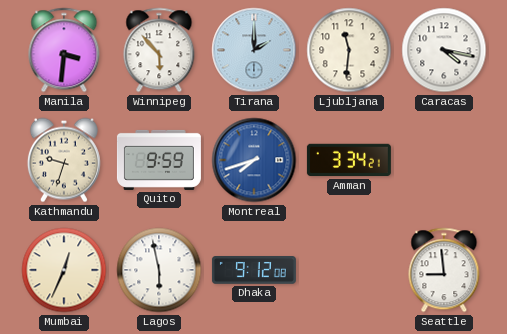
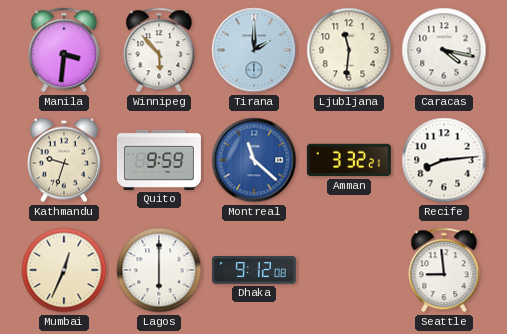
Montreal: 7:42 -> 11:22
Amman: 3:34 -> 3:32
Recife: none -> 8:14
Lagos: 5:58 -> 6:00
